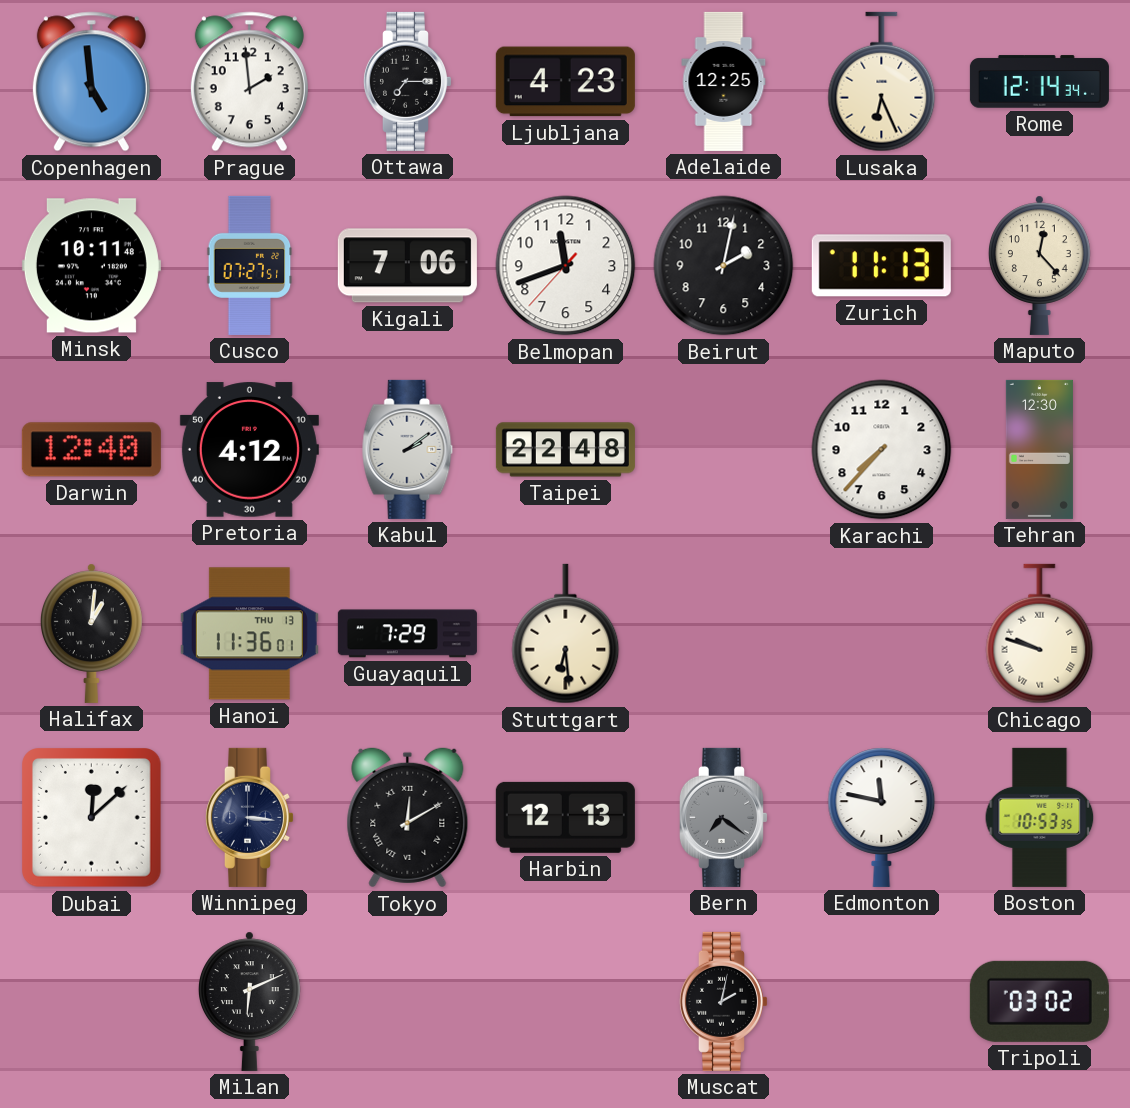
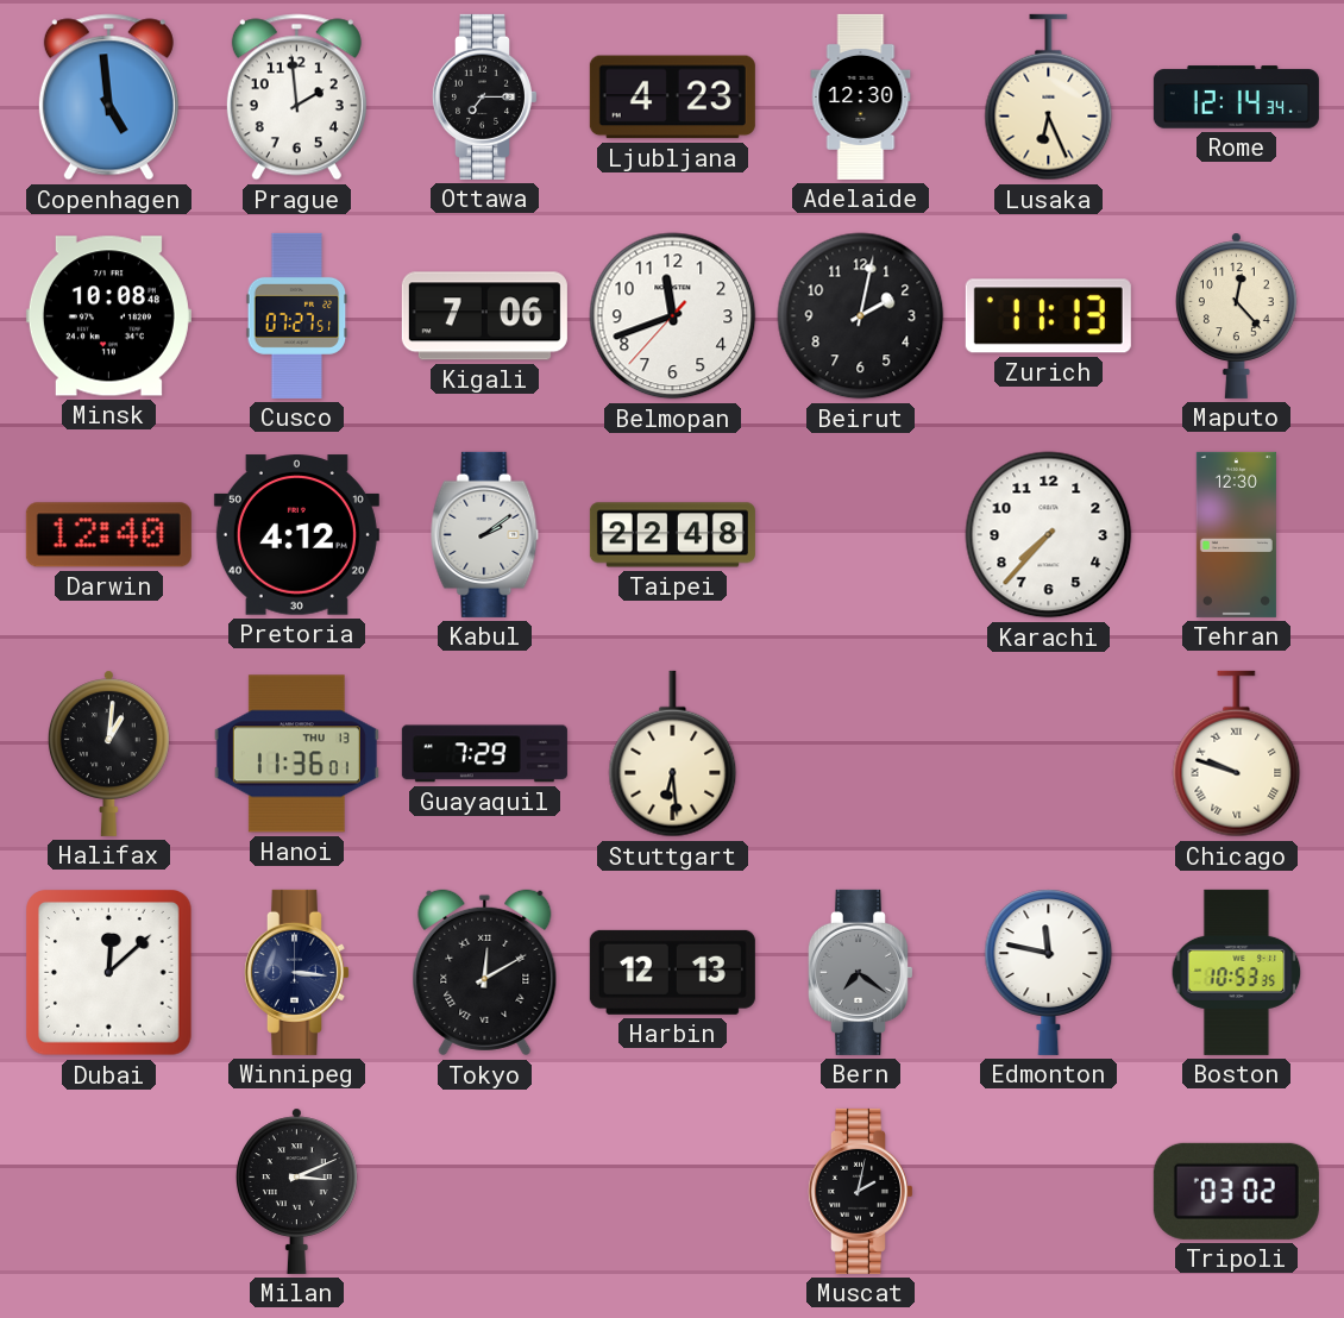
Adelaide: 12:25 -> 12:30
Minsk: 10:11 -> 10:08
Milan: 6:11 -> 3:11
